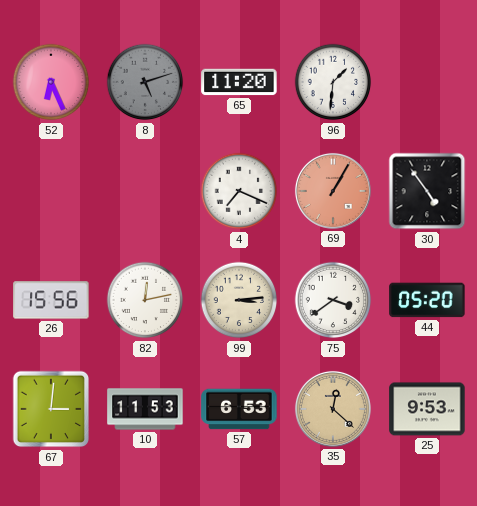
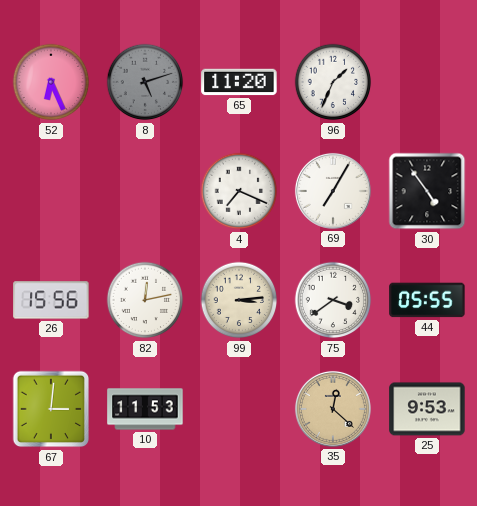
96: 1:31 -> 1:34
69: 1:05 -> 7:05
69 dial: salmon -> white
44: 05:20 -> 05:55
57: 6:53 -> none
